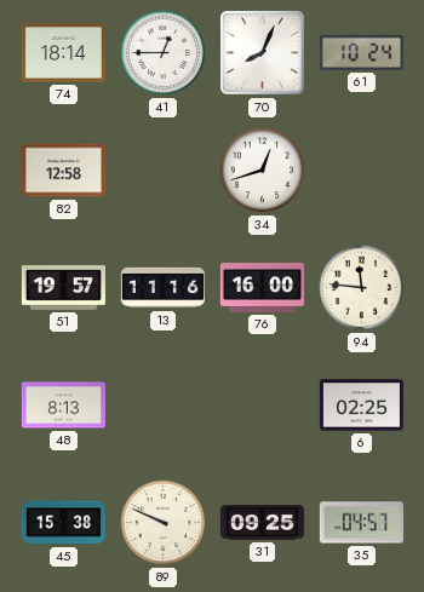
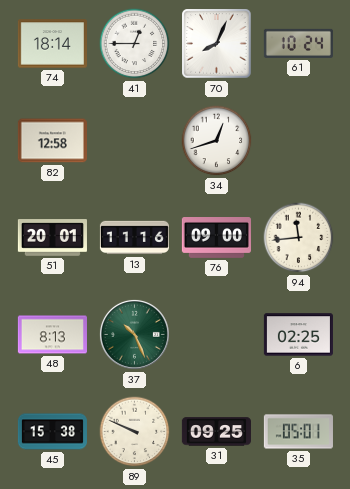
51: 19:57 -> 20:01
76: 16:00 -> 09:00
94: 11:46 -> 11:44
37: none -> 10:26
35: 04:57 -> 05:01
